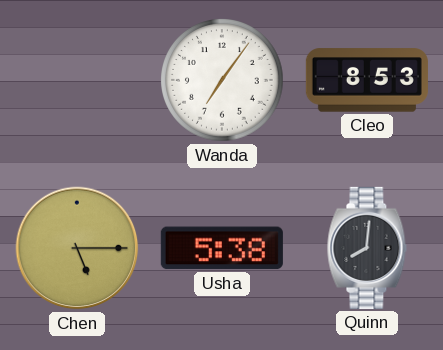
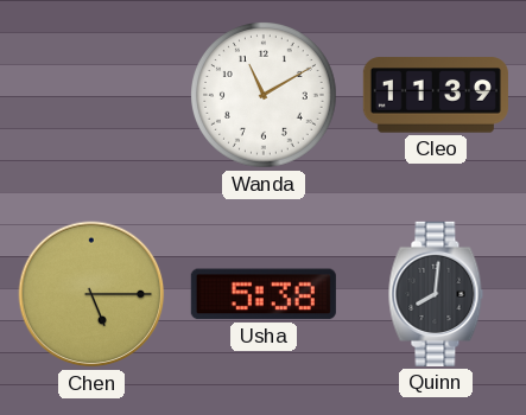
Wanda: 7:06 -> 11:10
Cleo: 8:53 -> 11:39
